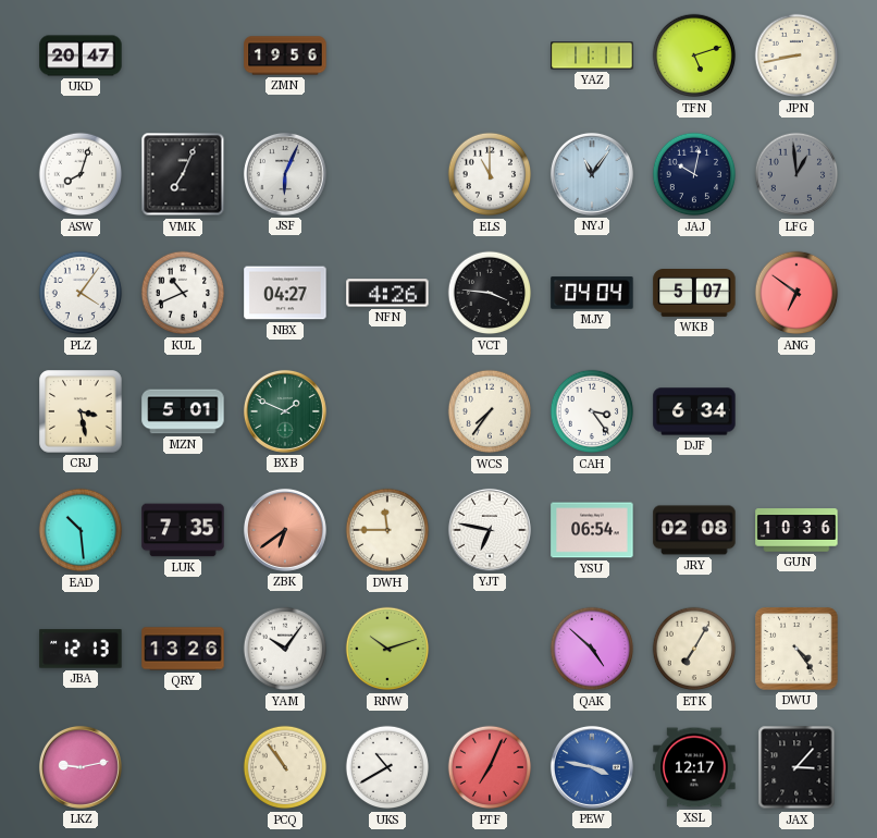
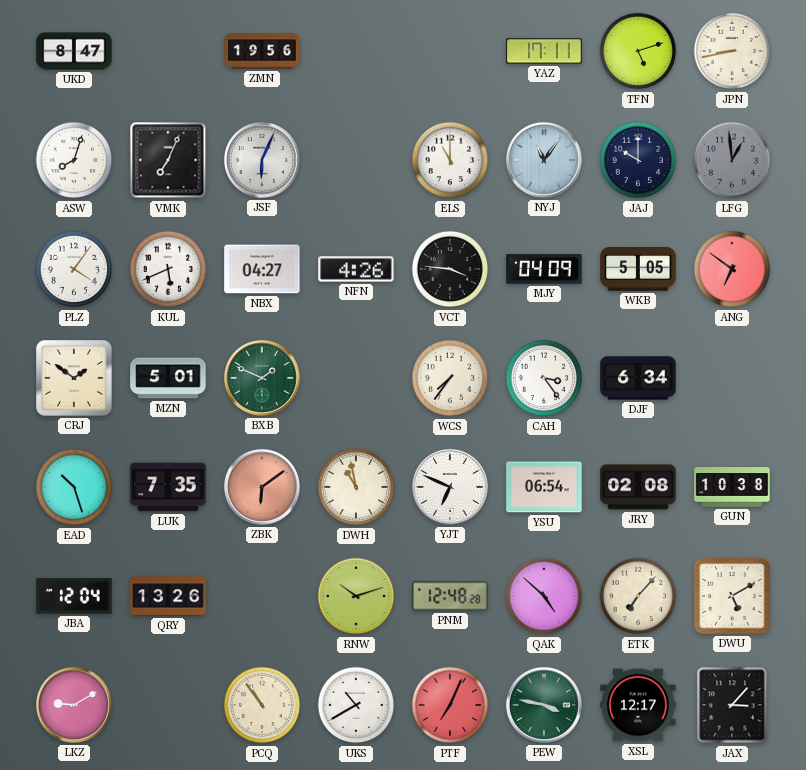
UKD: 20:47 -> 8:47
YAZ: 11:11 -> 17:11
JAJ: 10:02 -> 10:00
KUL: 10:41 -> 5:41
MJY: 04:04 -> 04:09
WKB: 5:07 -> 5:05
CRJ: 3:28 -> 1:51
EAD: 10:29 -> 10:27
ZBK: 6:39 -> 6:09
DWH: 11:45 -> 10:58
YJT: 6:47 -> 6:49
GUN: 10:36 -> 10:38
JBA: 12:13 -> 12:04
YAM: 10:06 -> none
PNM: none -> 12:48
ETK: 7:05 -> 7:07
DWU: 4:24 -> 5:10
LKZ: 9:13 -> 9:10
PEW dial: blue -> green
